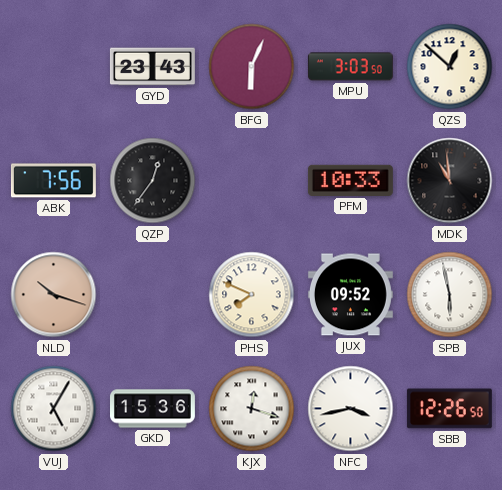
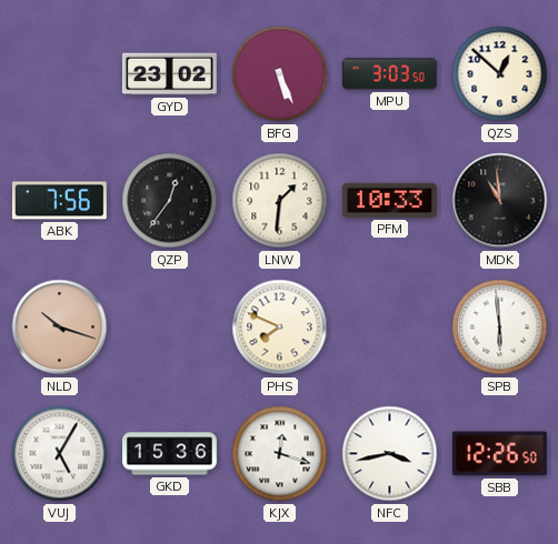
GYD: 23:43 -> 23:02
BFG: 6:04 -> 5:26
LNW: none -> 1:31
JUX: 09:52 -> none
SPB: 5:58 -> 5:59
